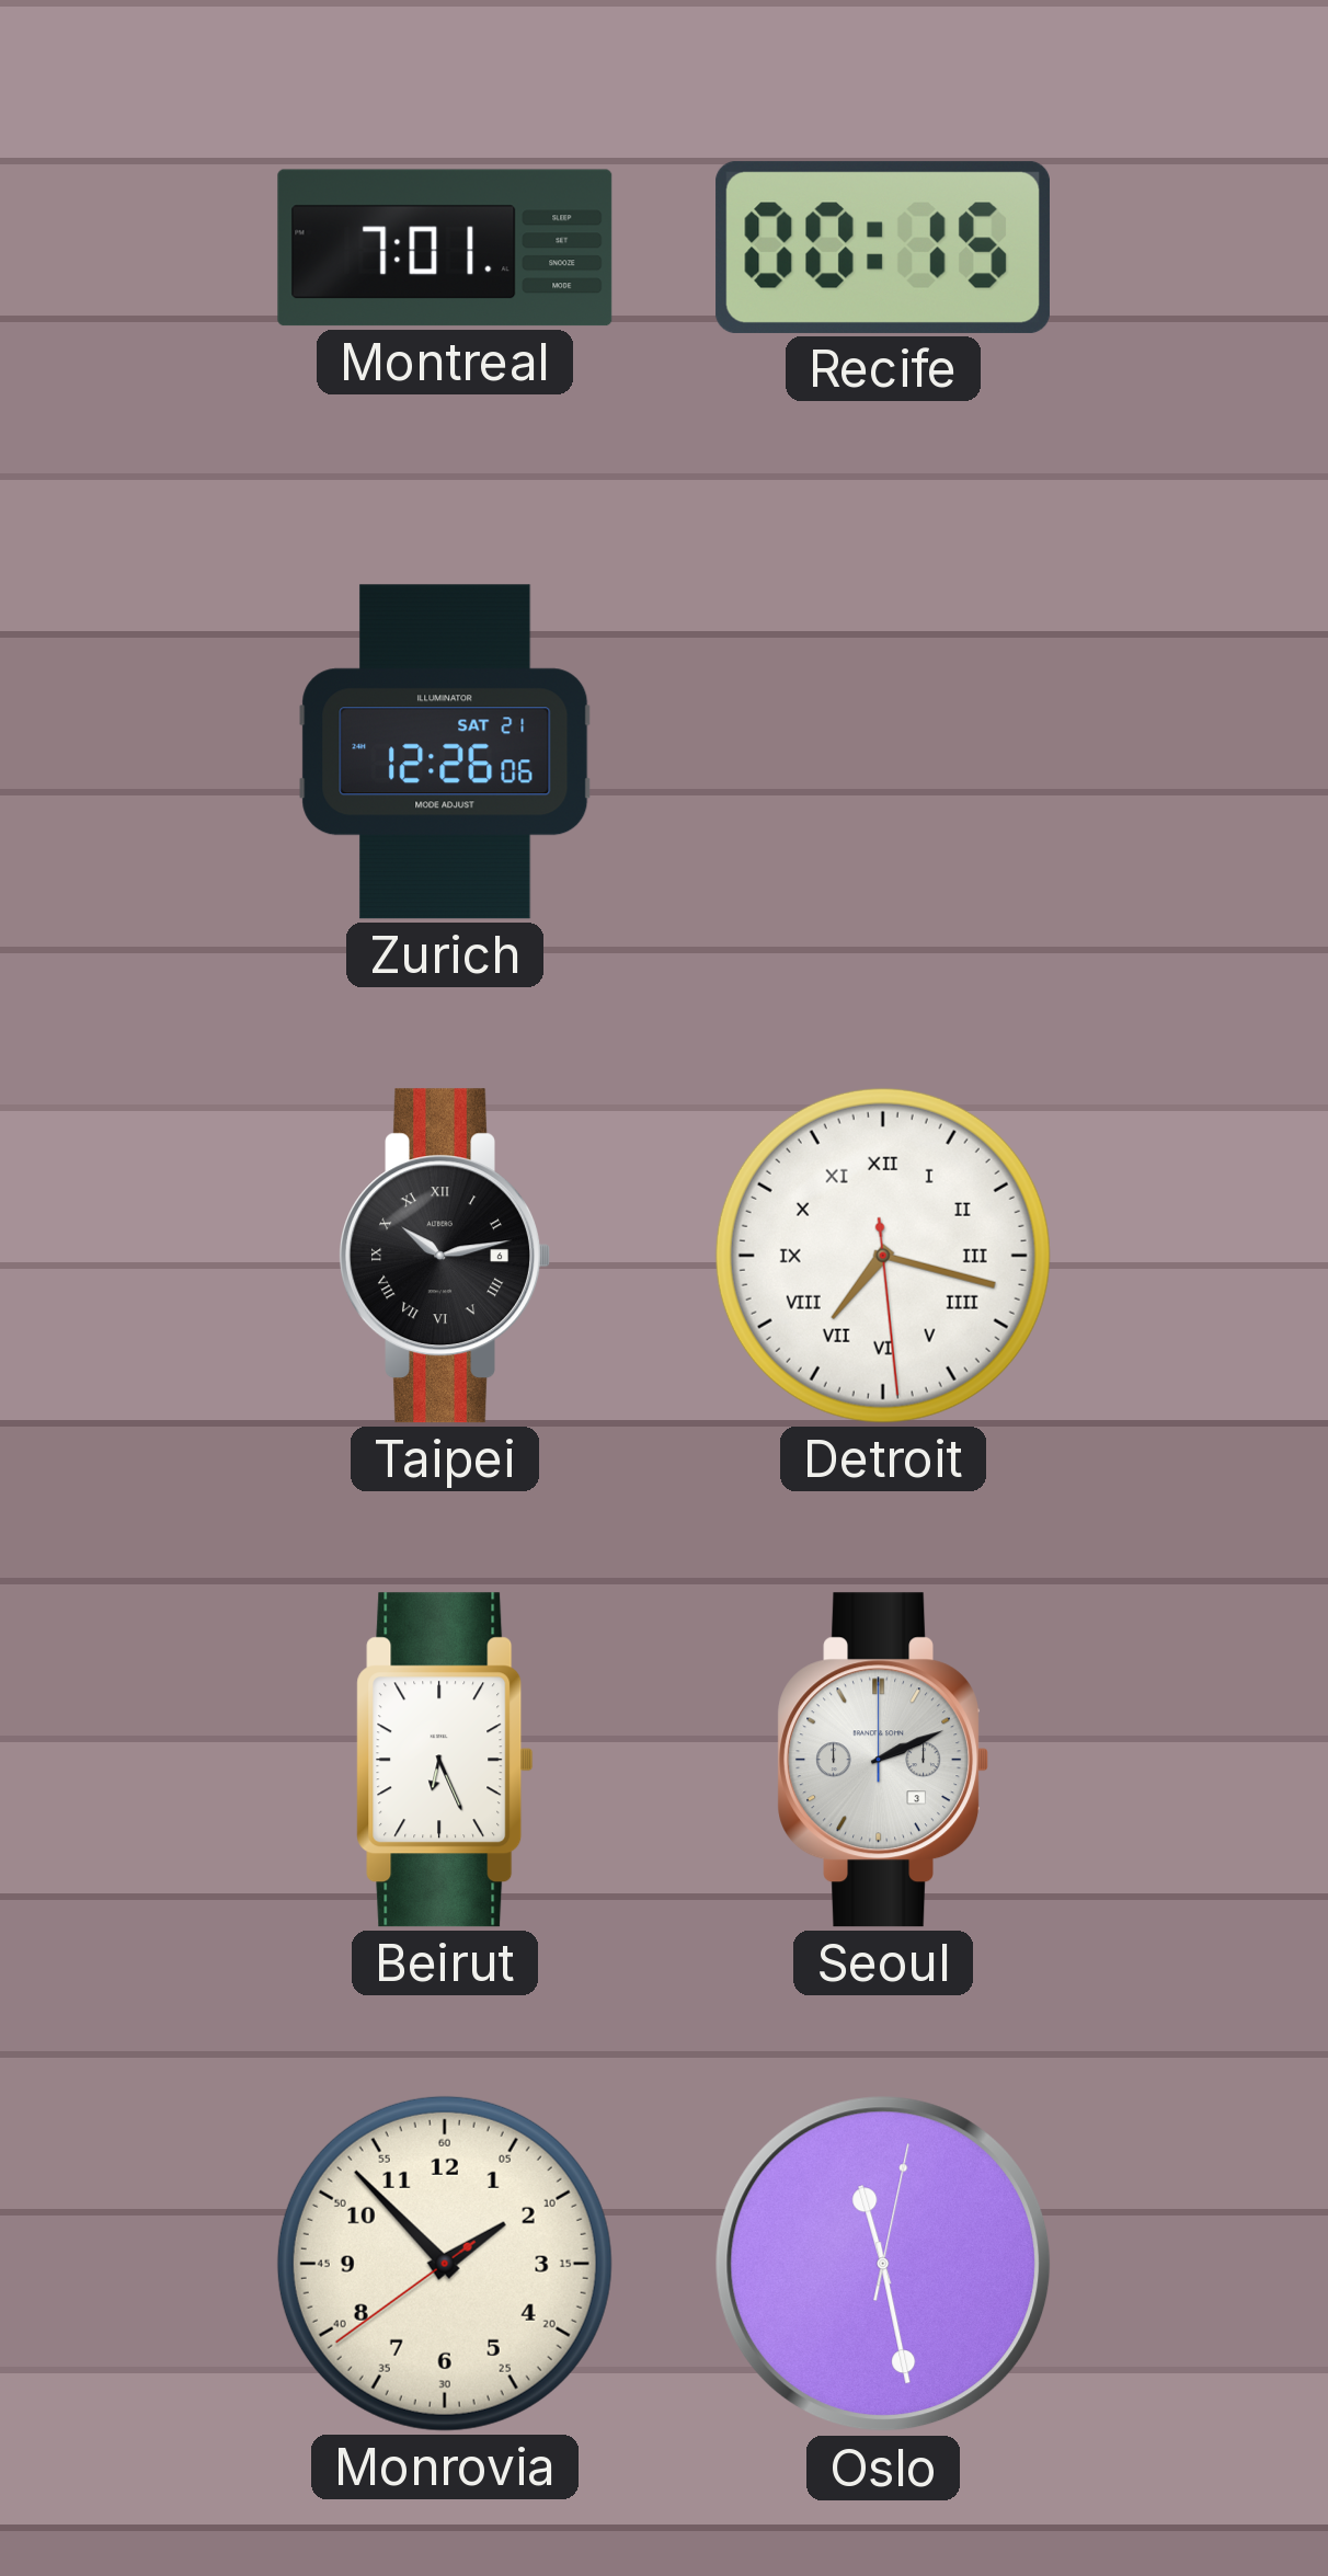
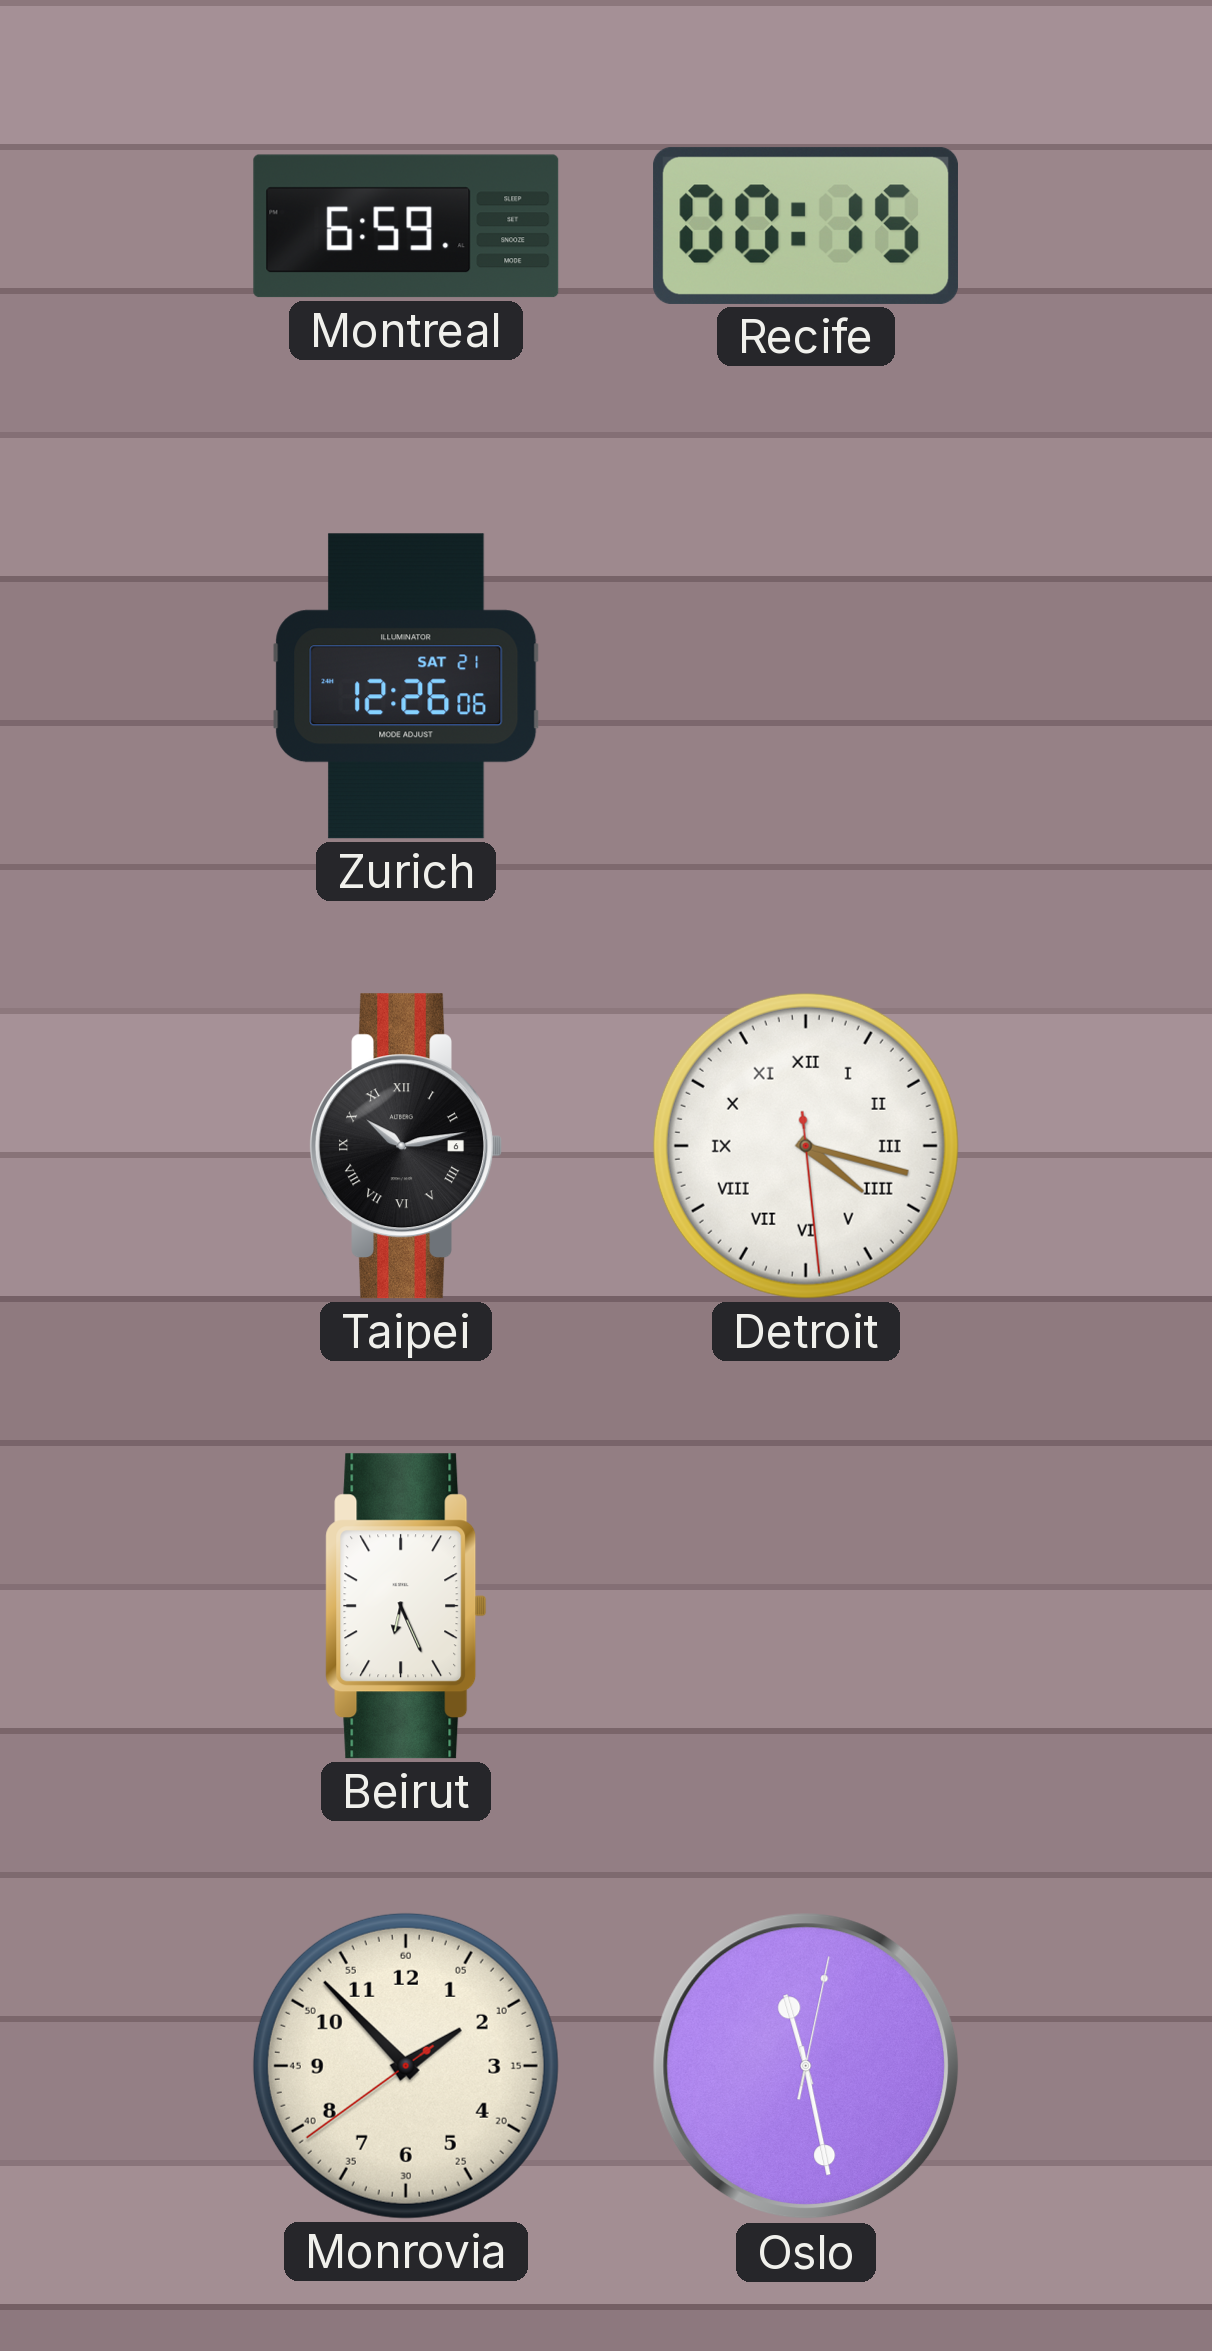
Montreal: 7:01 -> 6:59
Detroit: 7:17 -> 4:17
Seoul: 2:11 -> none
